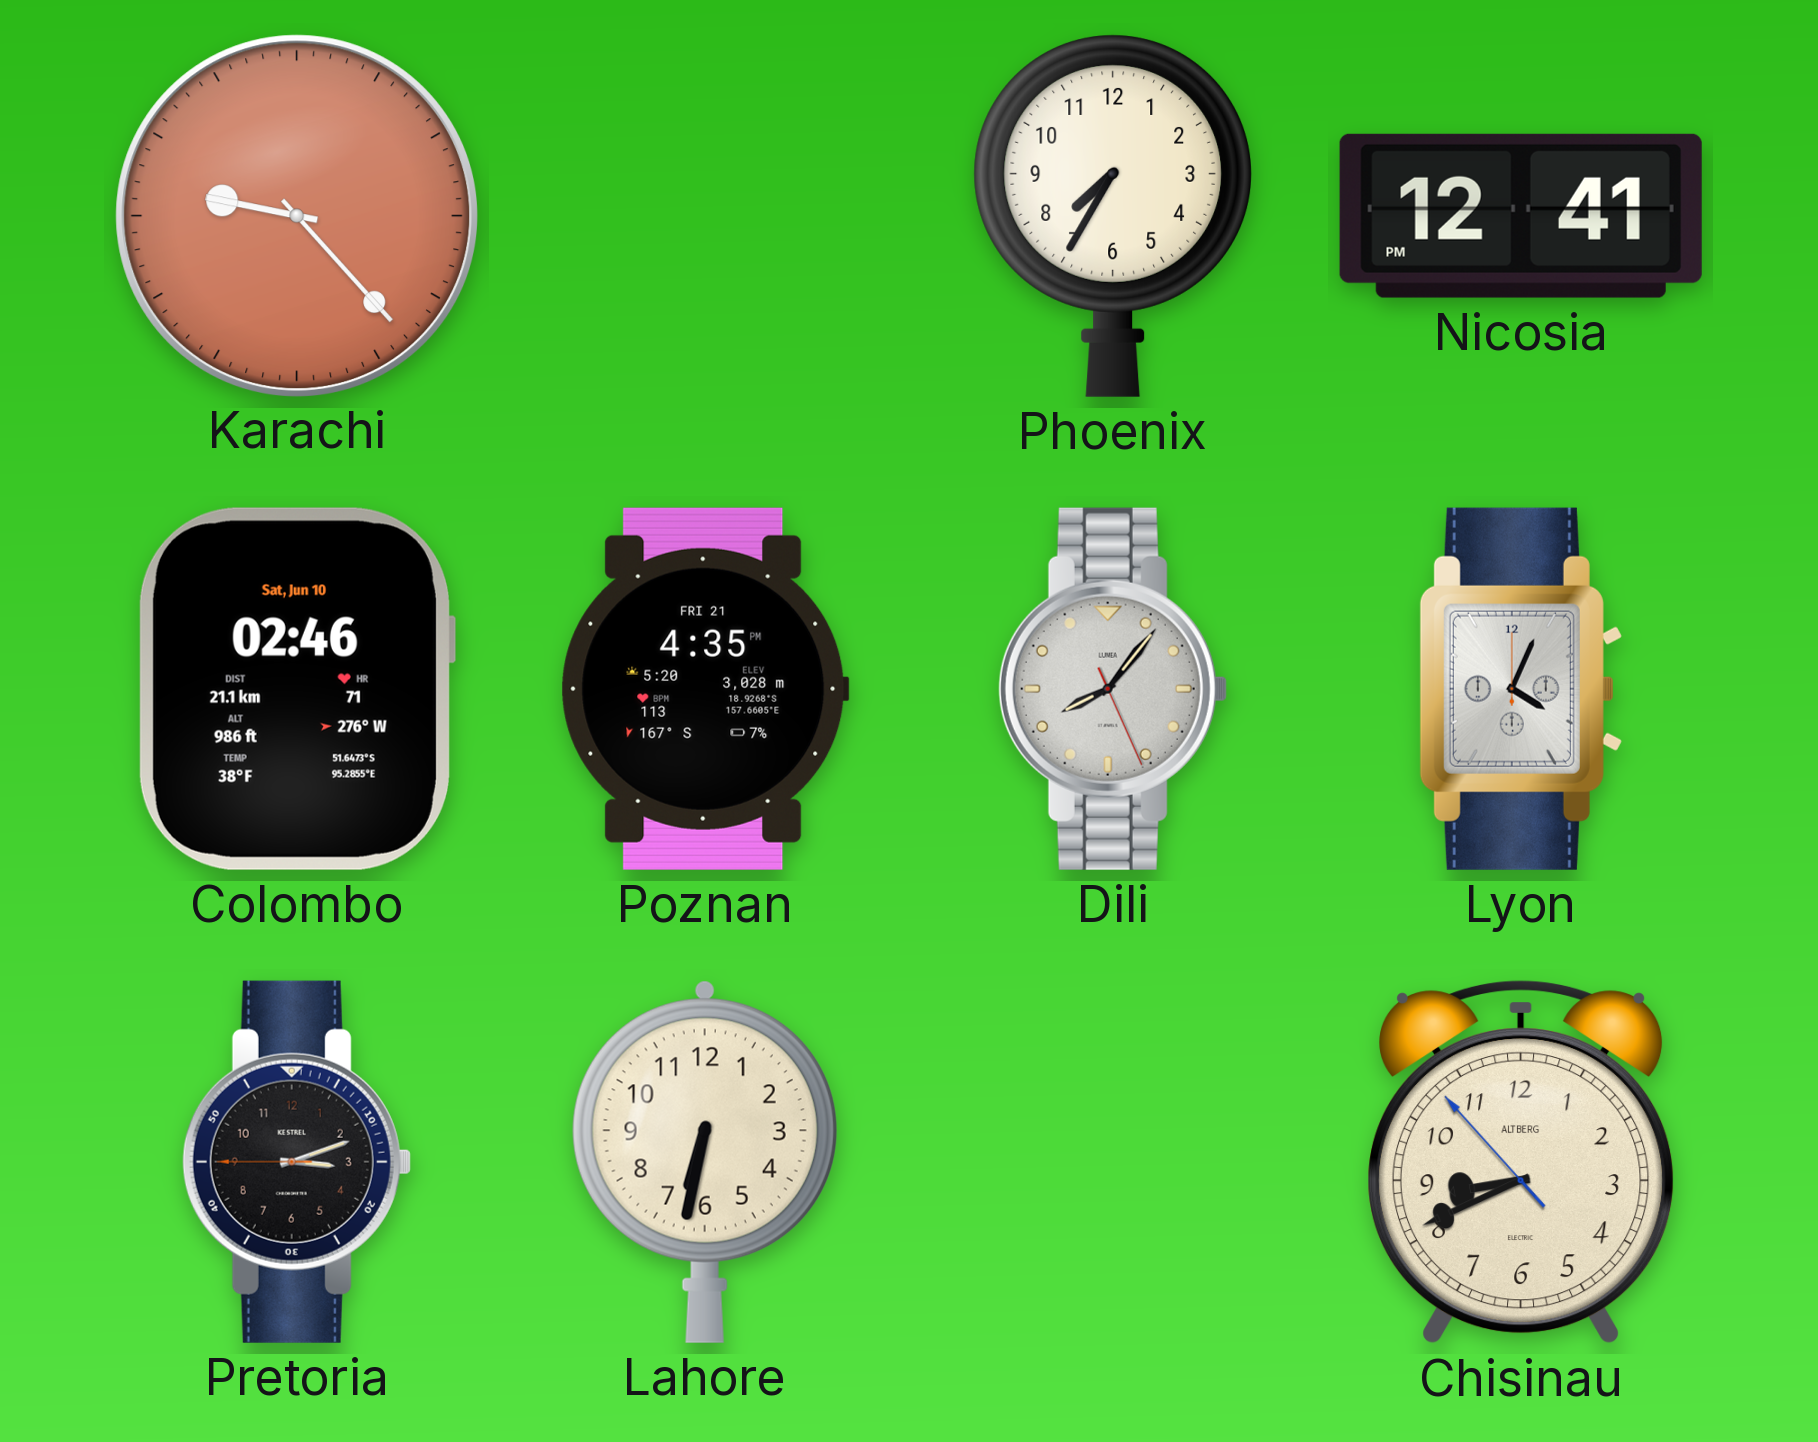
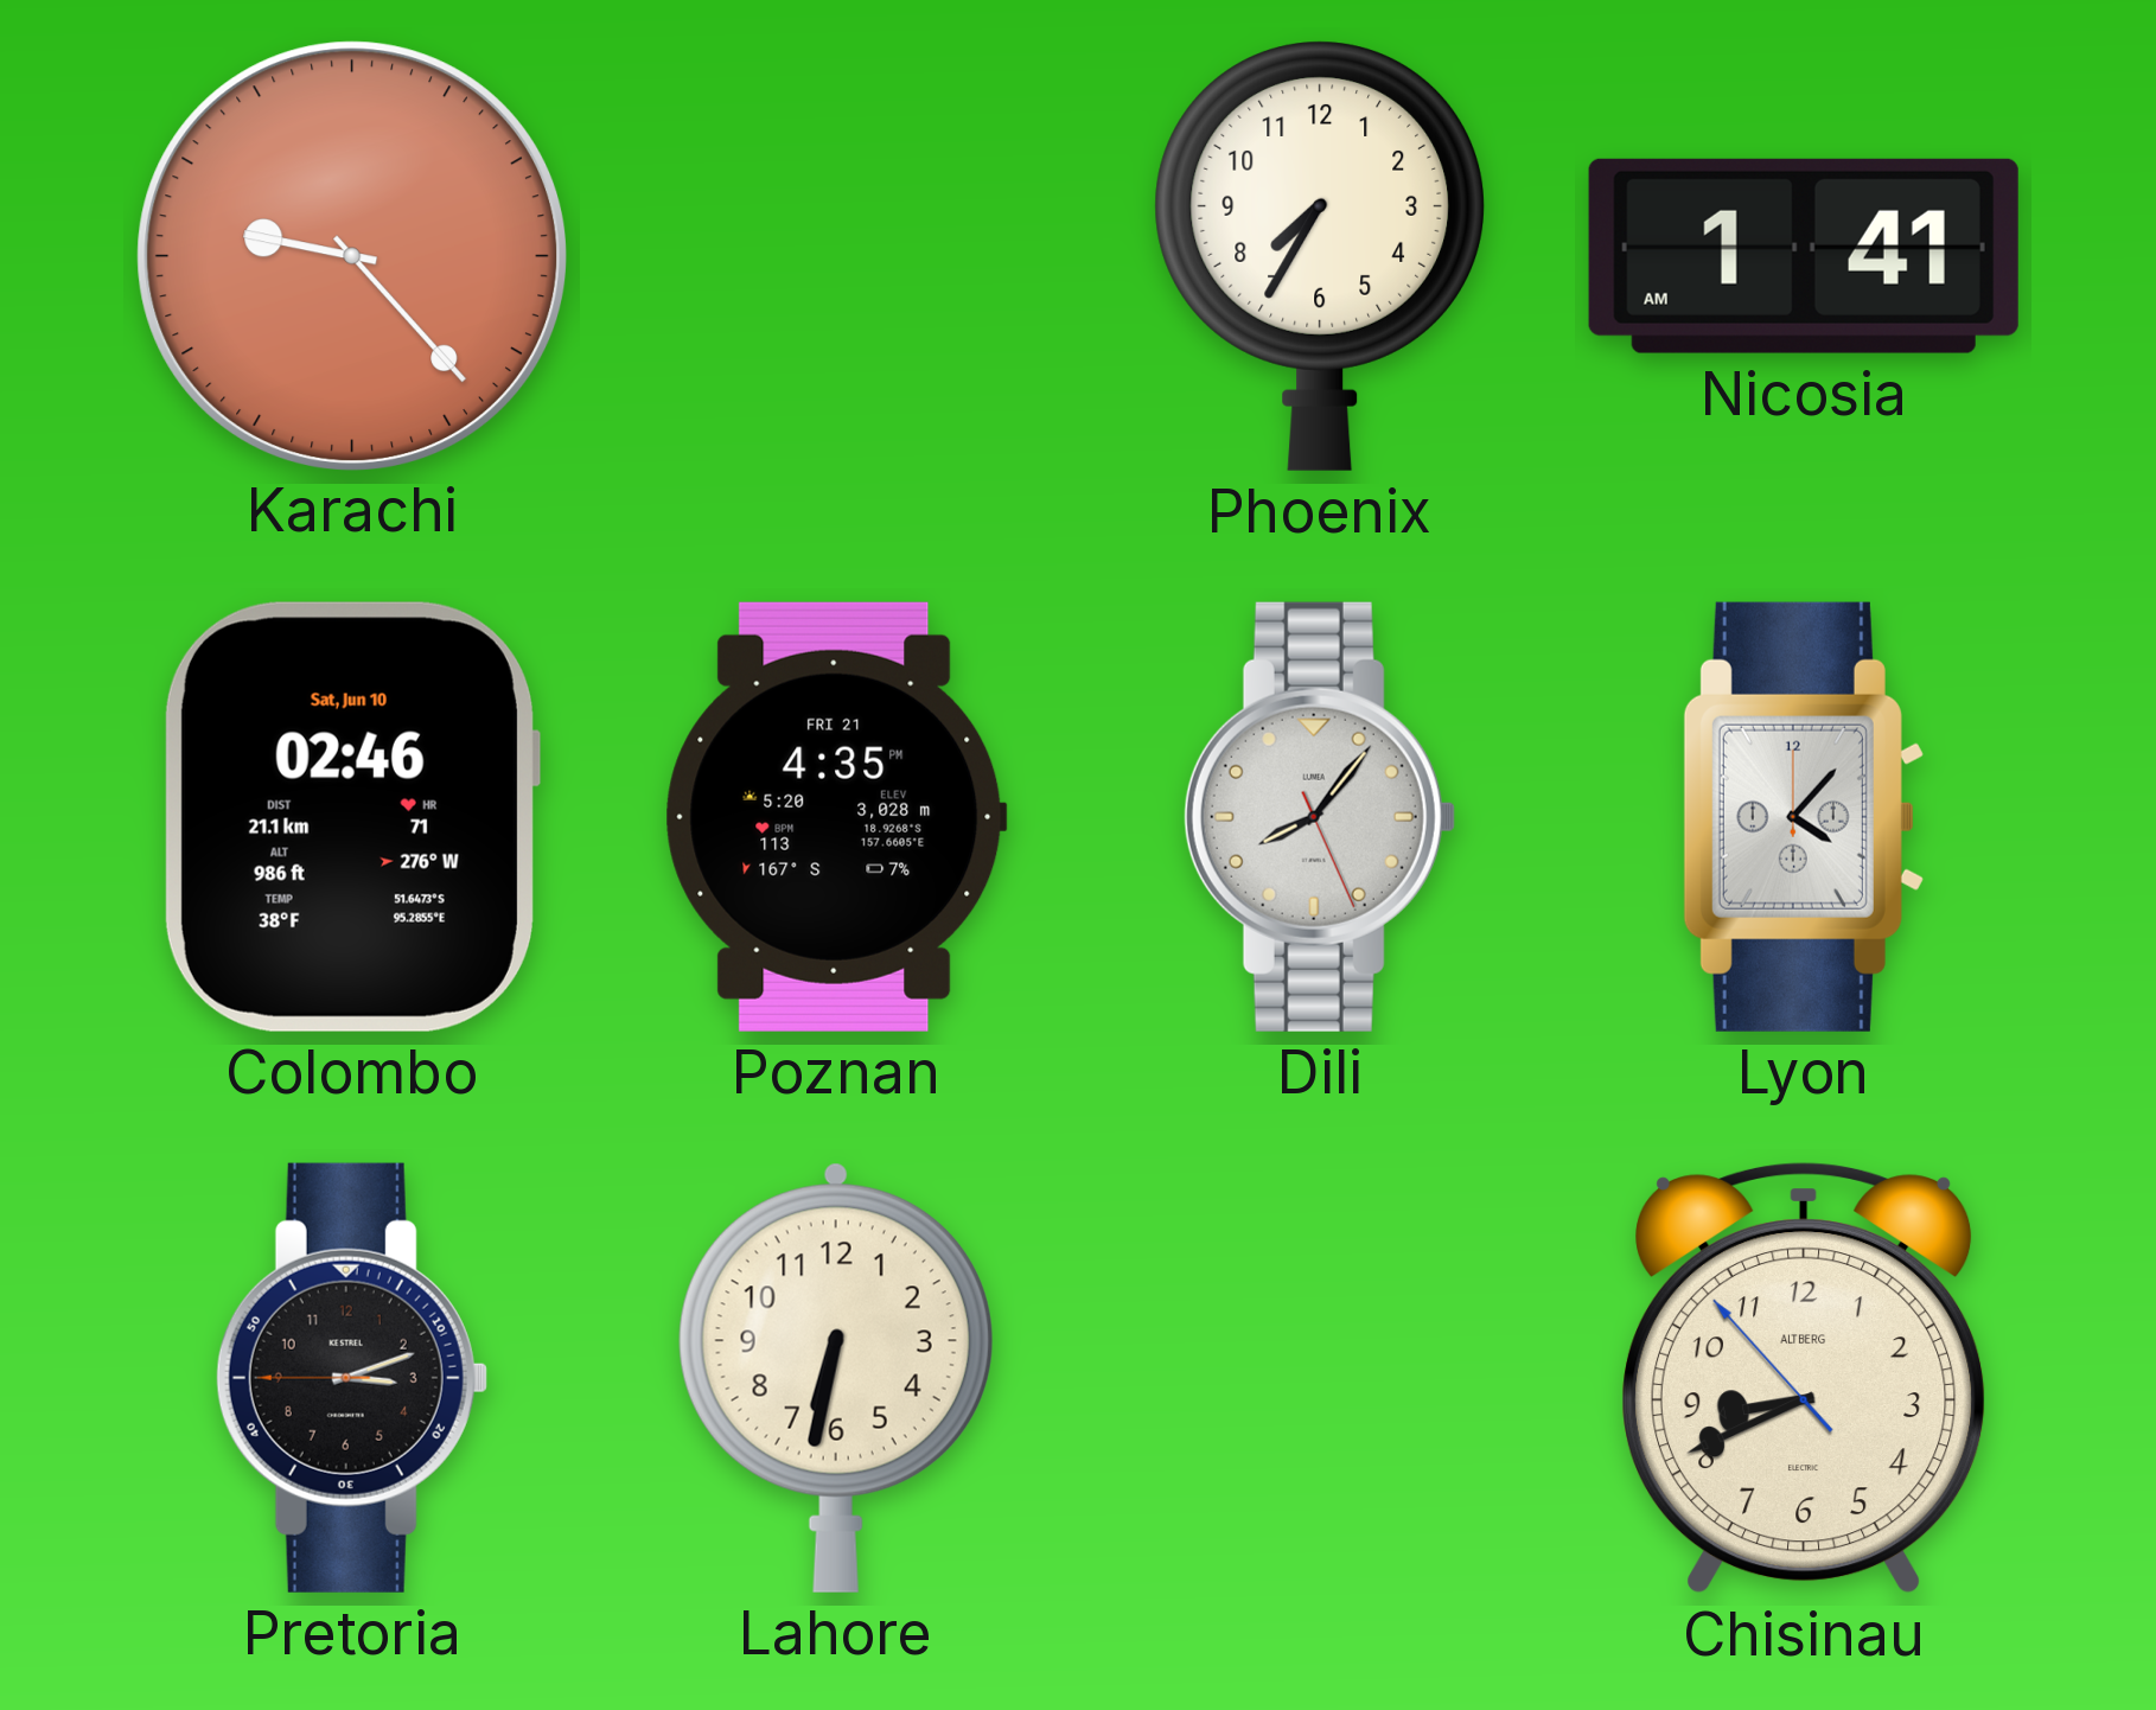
Nicosia: 12:41 -> 1:41
Lyon: 4:04 -> 4:07
